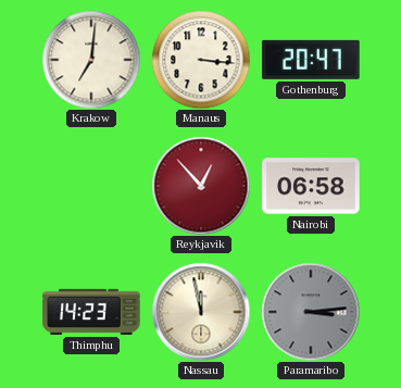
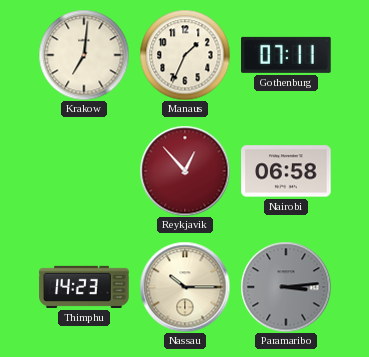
Manaus: 3:16 -> 1:34
Gothenburg: 20:47 -> 07:11
Nassau: 11:58 -> 10:15
